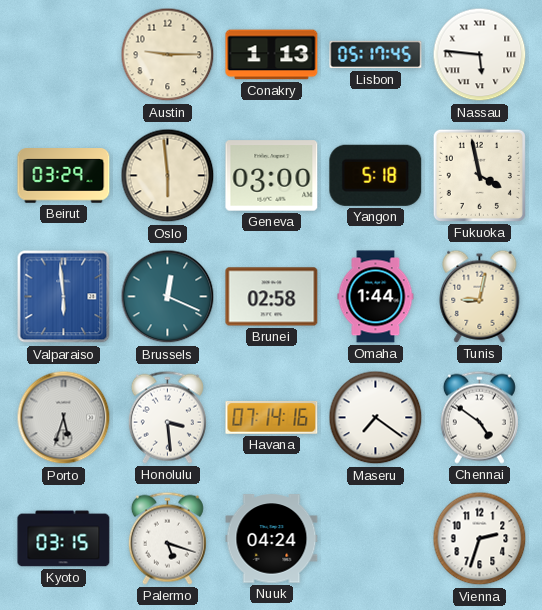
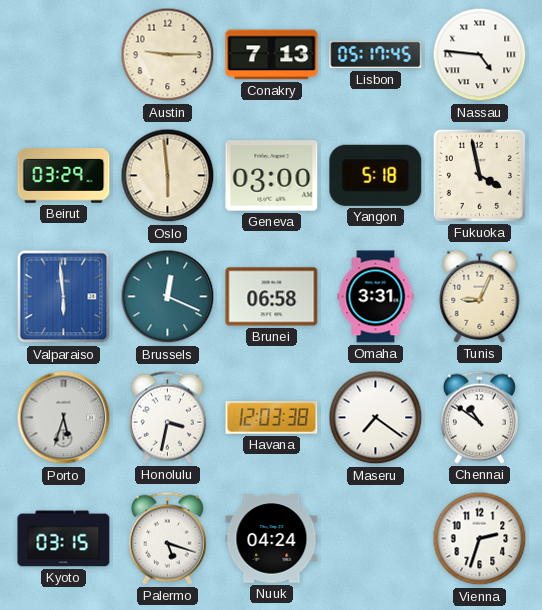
Conakry: 1:13 -> 7:13
Nassau: 5:46 -> 4:46
Brunei: 02:58 -> 06:58
Omaha: 1:44 -> 3:31
Tunis: 9:02 -> 9:04
Honolulu: 3:29 -> 3:32
Havana: 07:14 -> 12:03
Chennai: 4:51 -> 10:51
